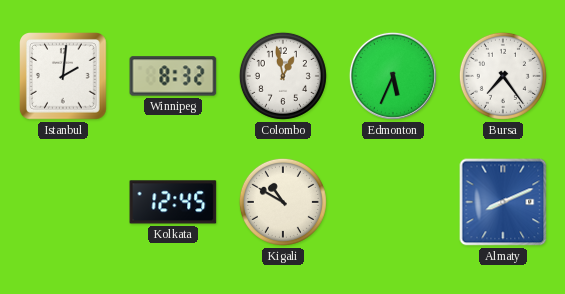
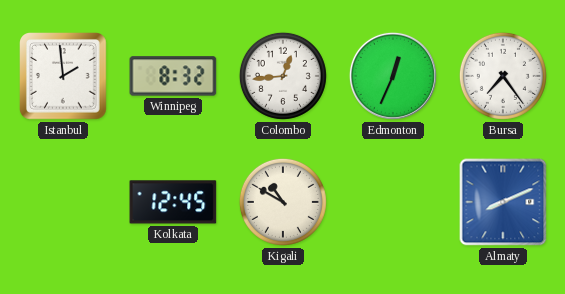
Istanbul: 2:01 -> 1:59
Colombo: 12:58 -> 12:44
Edmonton: 5:34 -> 12:34
